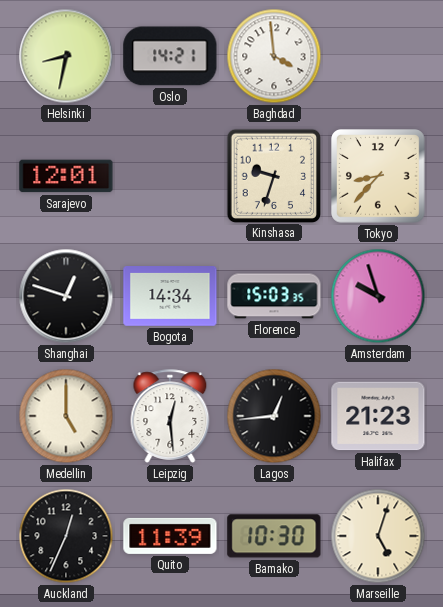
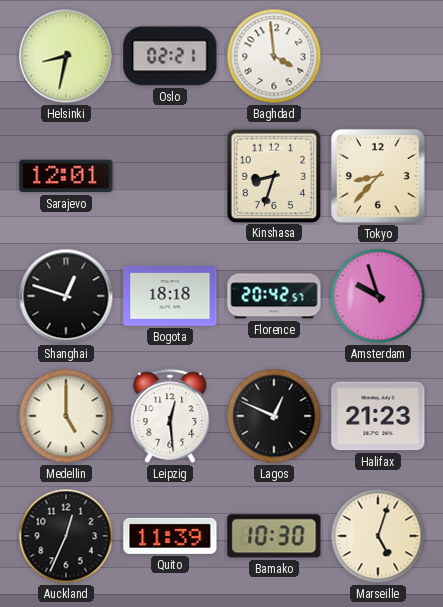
Oslo: 14:21 -> 02:21
Kinshasa: 9:33 -> 8:33
Bogota: 14:34 -> 18:18
Florence: 15:03 -> 20:42
Lagos: 12:44 -> 12:49
